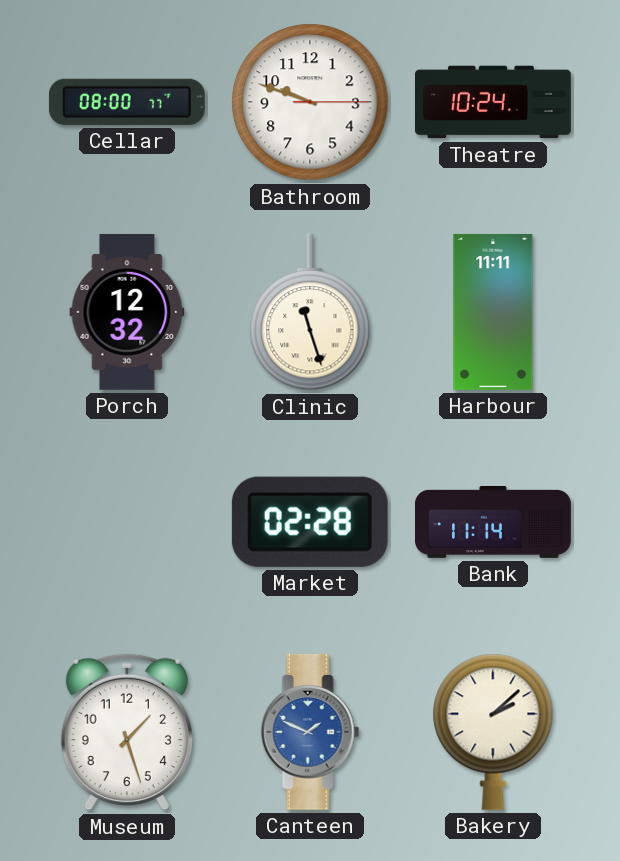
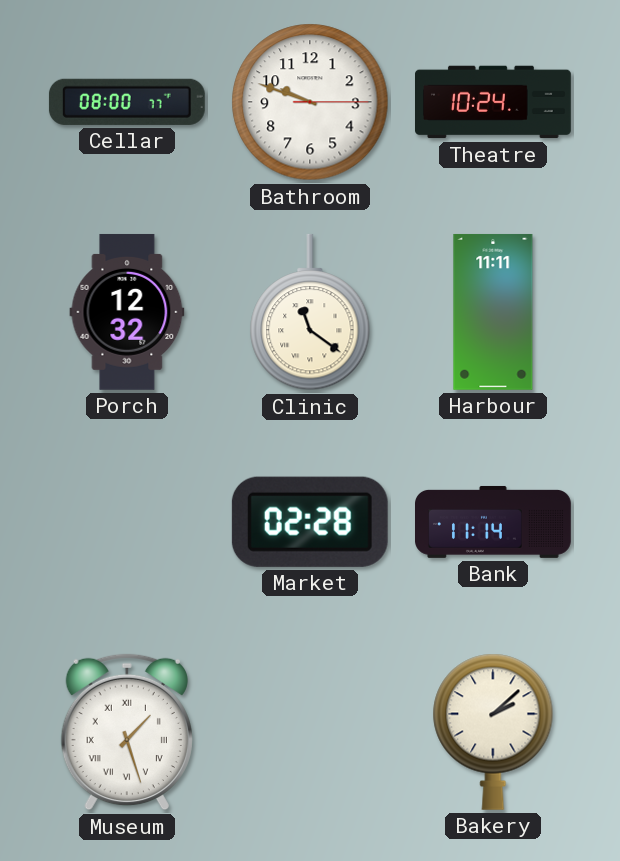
Clinic: 11:27 -> 11:21
Museum numerals: Arabic -> Roman
Canteen: 1:49 -> none
